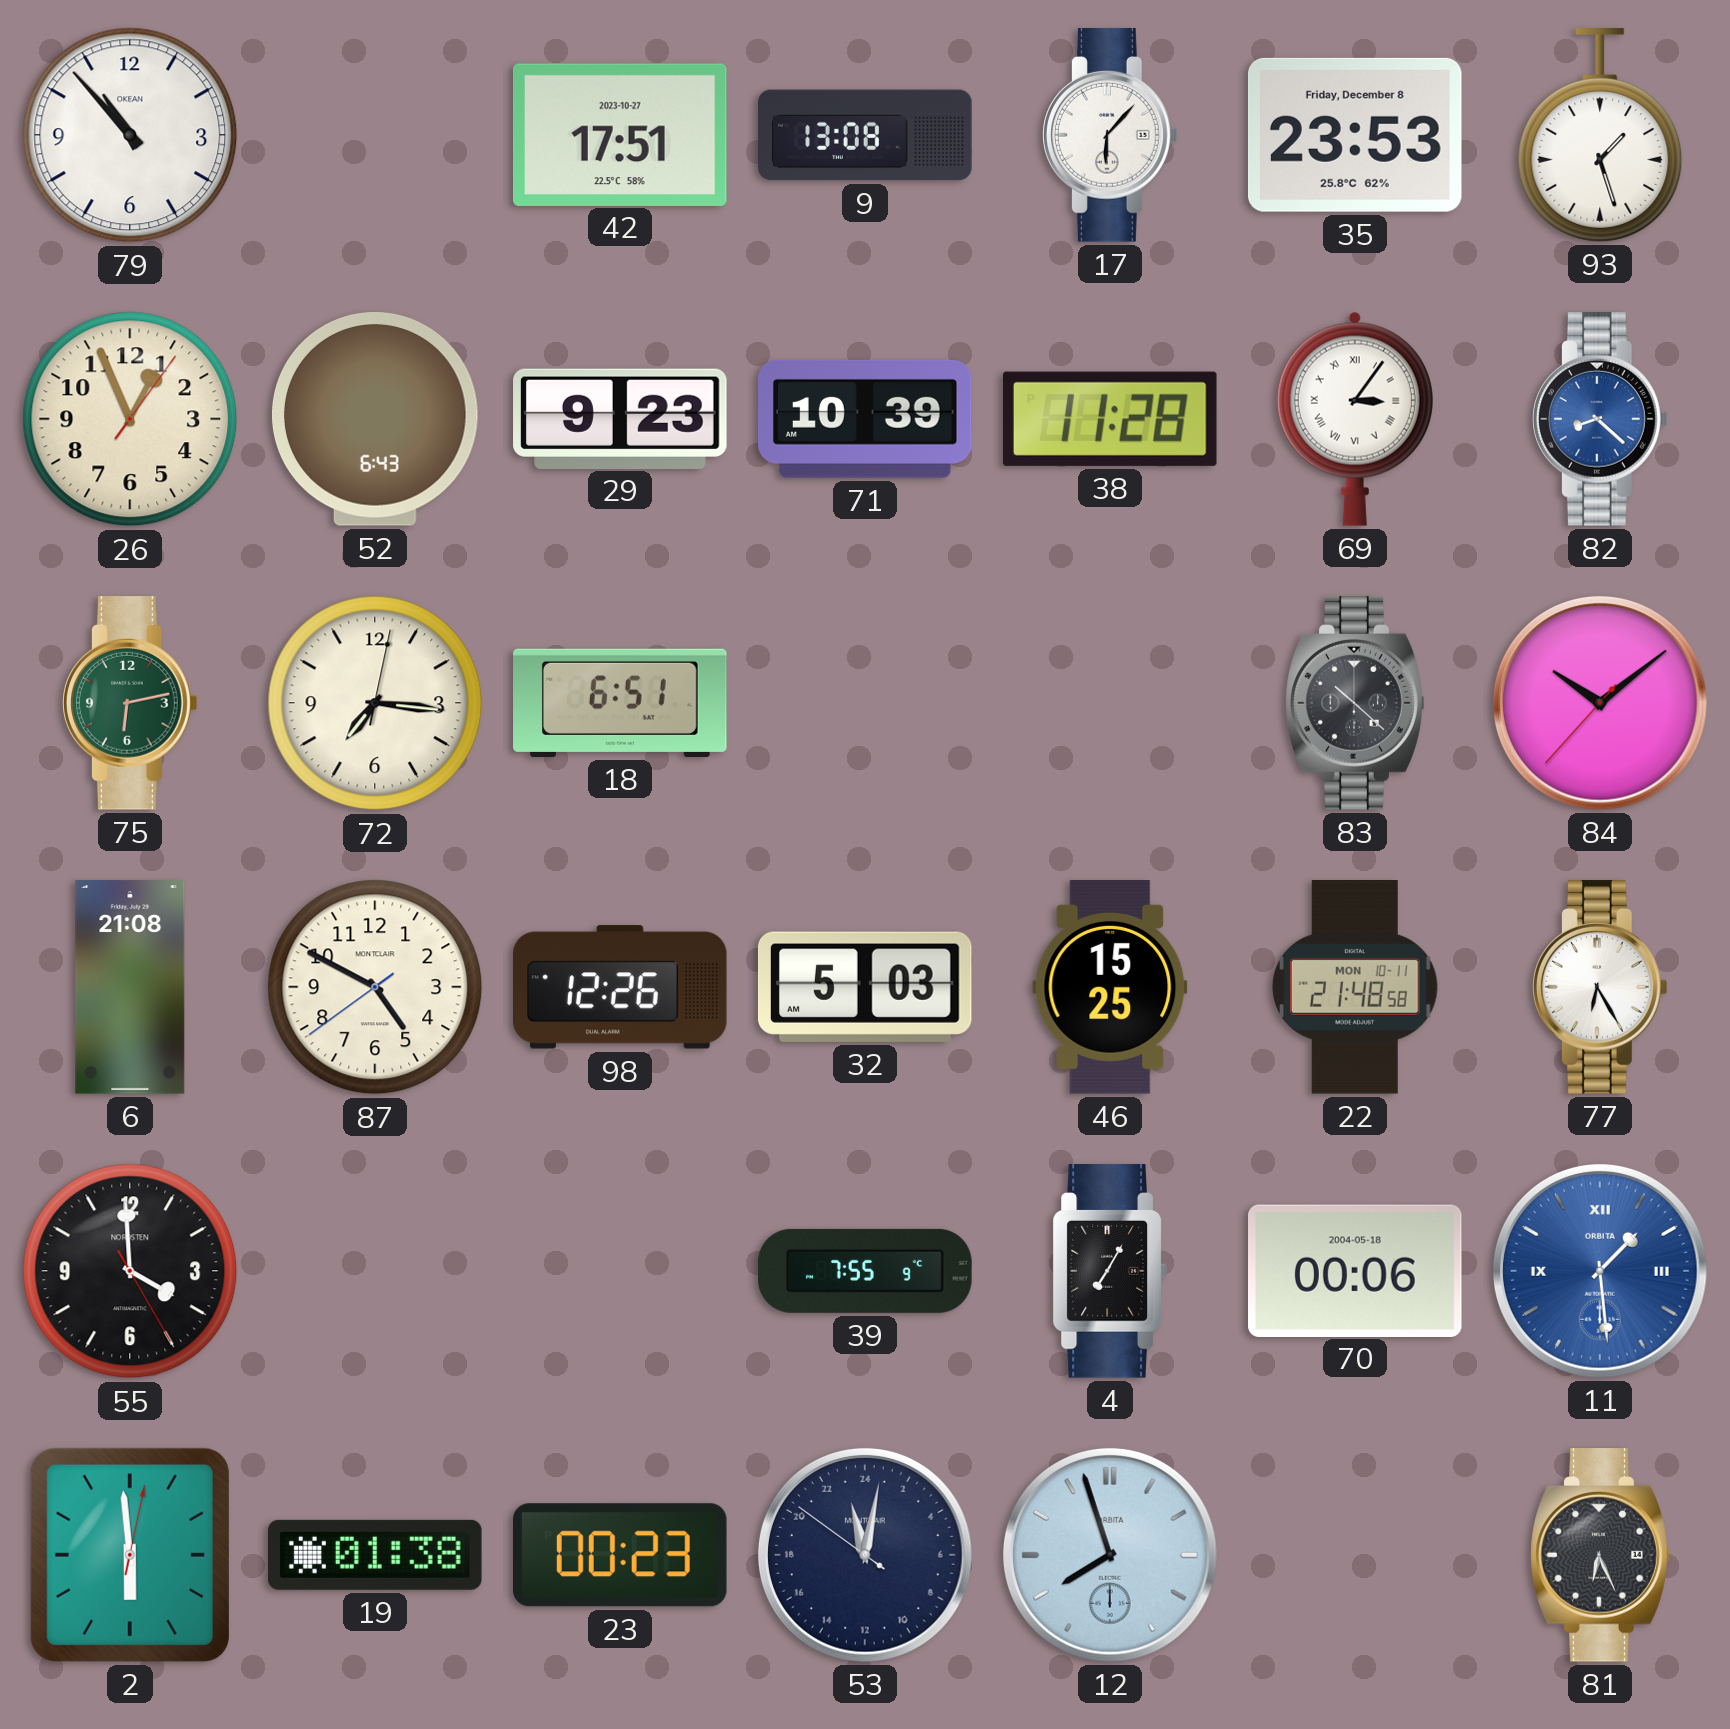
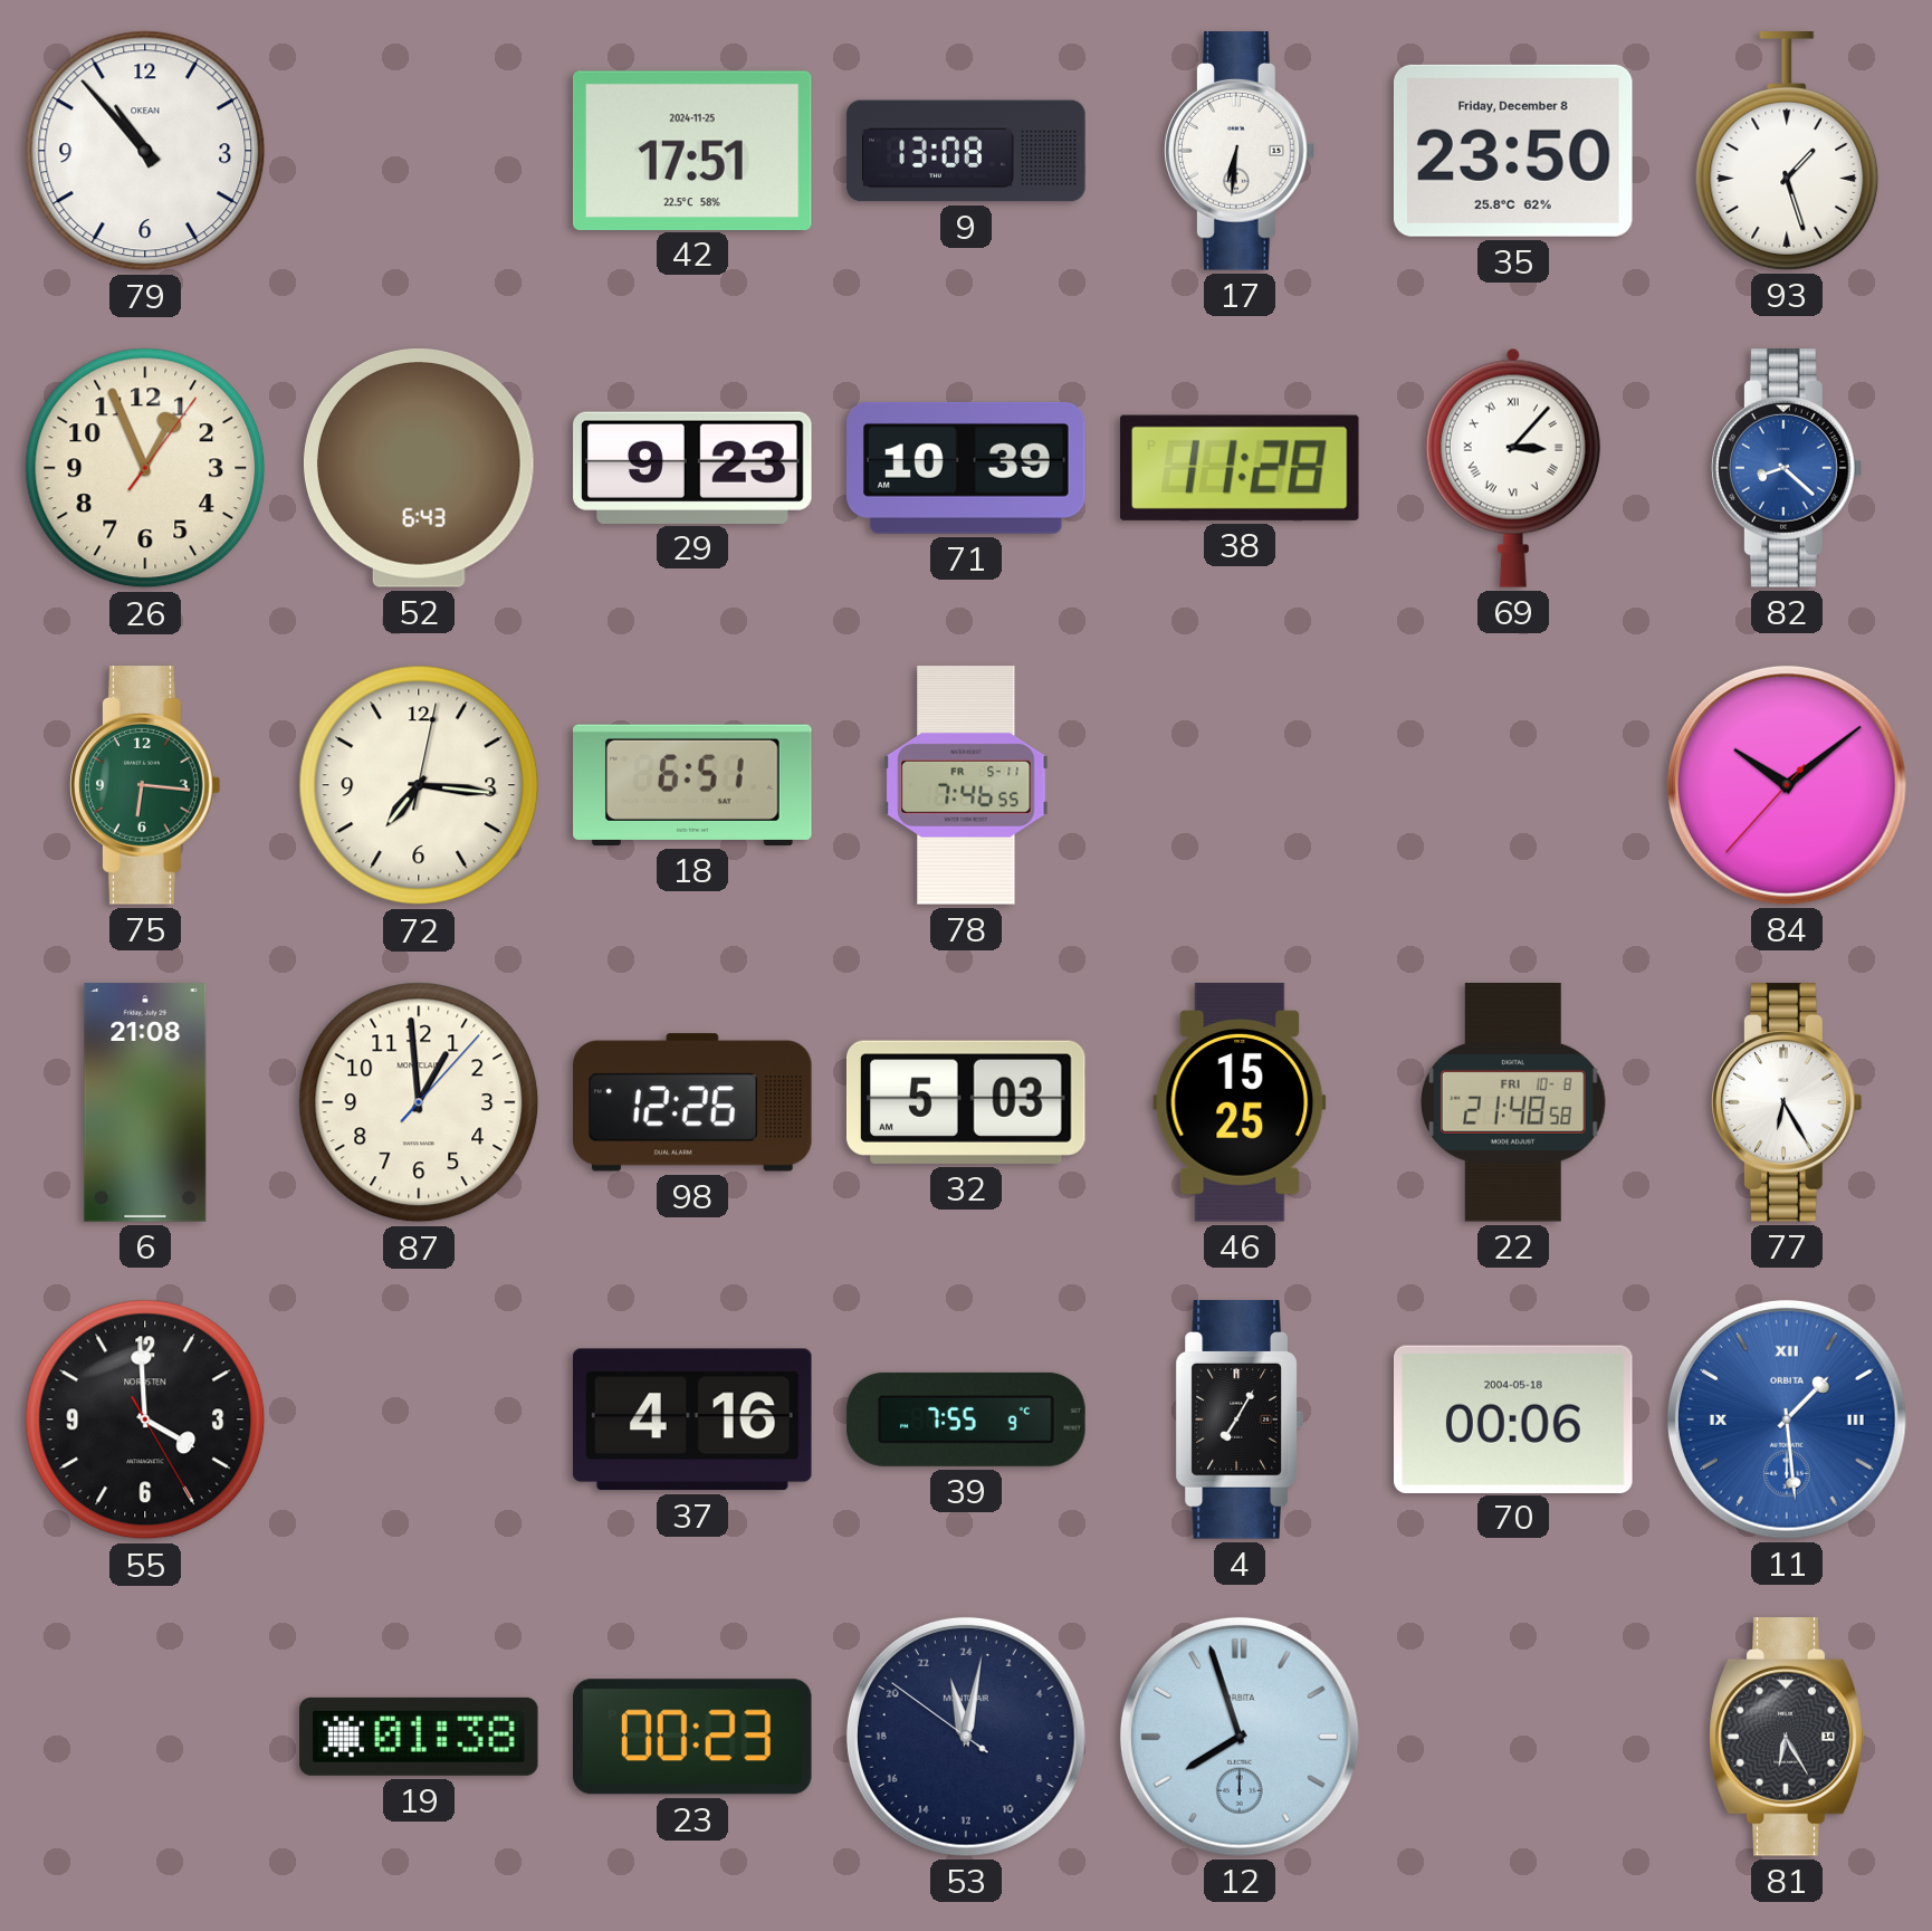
42 date: 2023-10-27 -> 2024-11-25
17: 6:07 -> 6:31
35: 23:53 -> 23:50
69: 3:06 -> 3:07
75: 6:13 -> 6:16
78: none -> 7:46
83: 10:22 -> none
87: 4:49 -> 12:59
22 date: MON 10-11 -> FRI 10-8
37: none -> 4:16
2: 5:59 -> none
81: 6:26 -> 6:25
